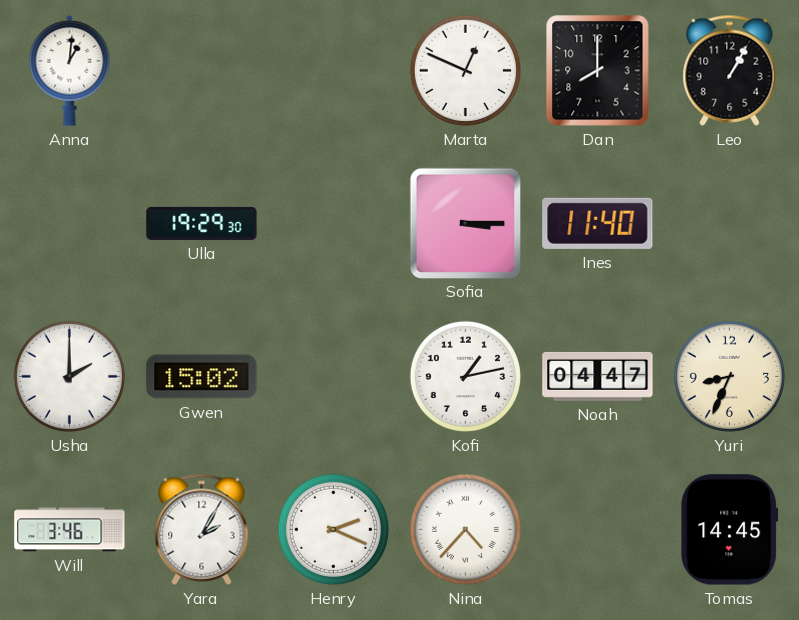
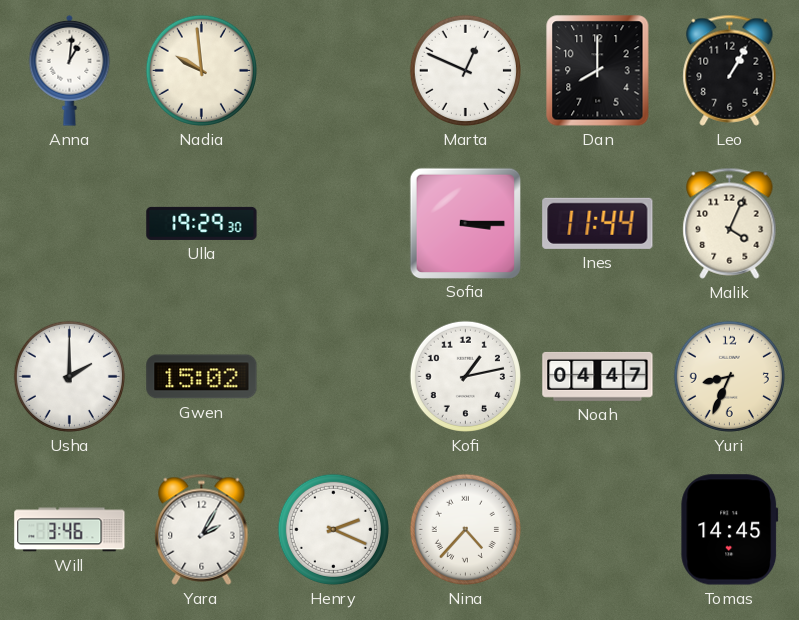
Nadia: none -> 9:59
Ines: 11:40 -> 11:44
Malik: none -> 4:04
